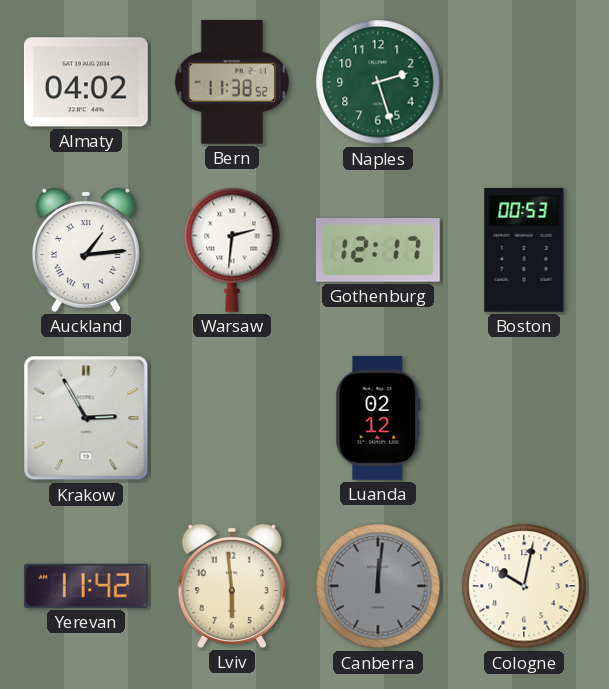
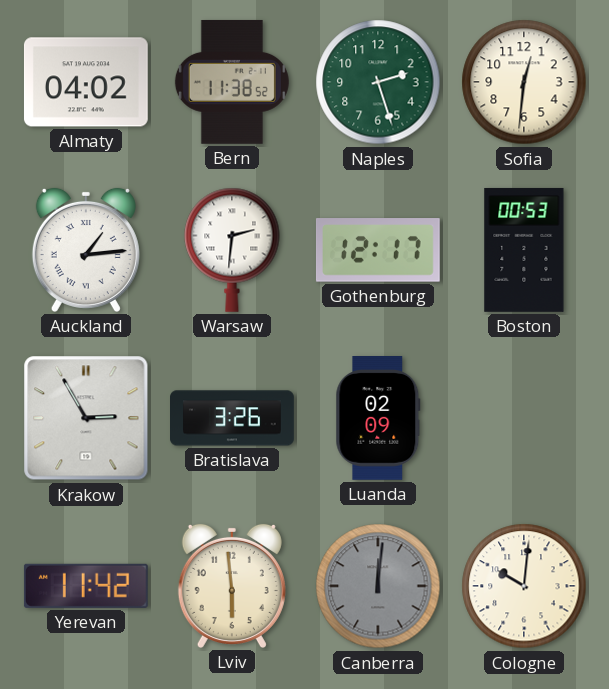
Sofia: none -> 12:31
Bratislava: none -> 3:26
Luanda: 02:12 -> 02:09
Cologne: 10:02 -> 10:01
